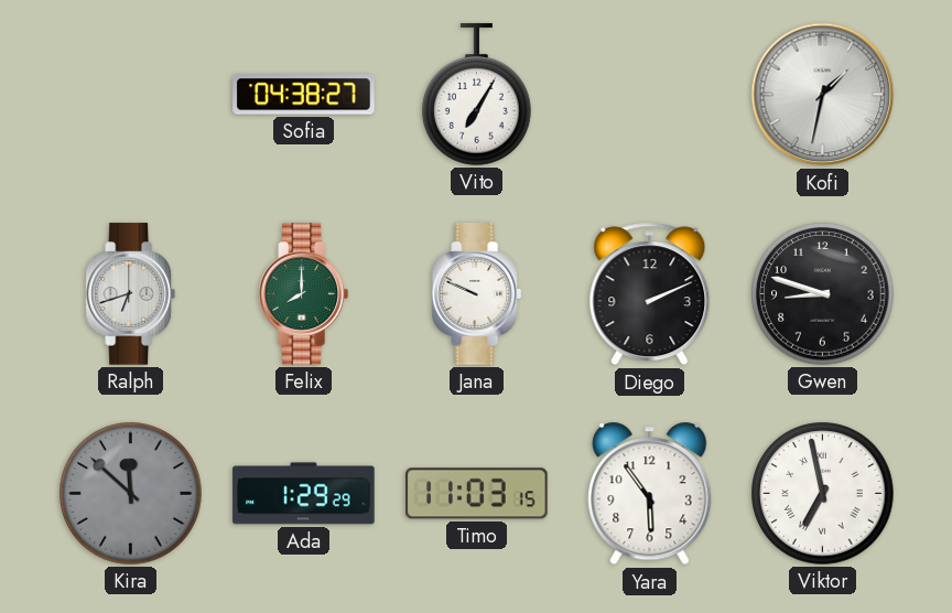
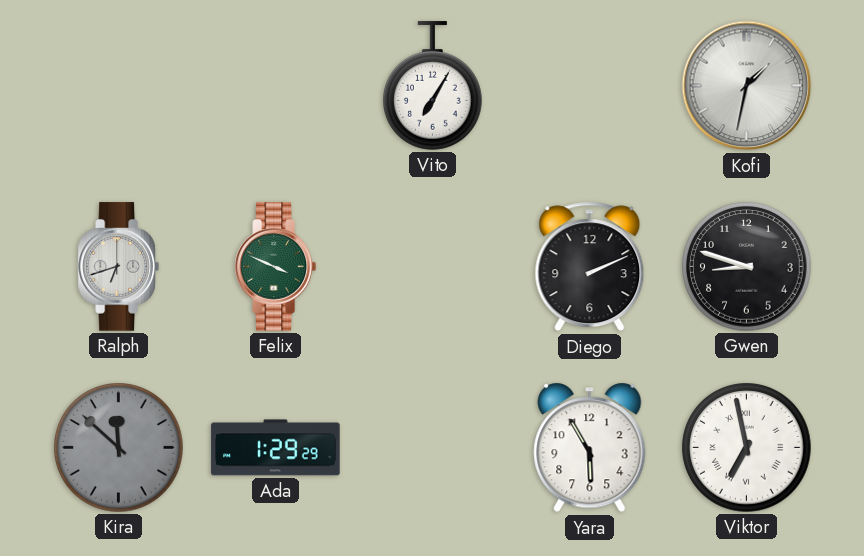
Sofia: 04:38 -> none
Felix: 8:00 -> 3:49
Jana: 9:49 -> none
Timo: 11:03 -> none
Yara: 5:54 -> 5:55
